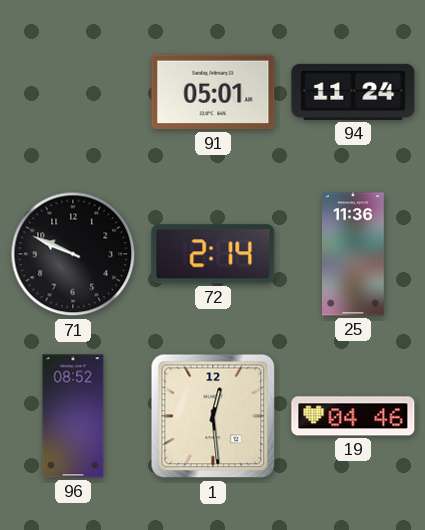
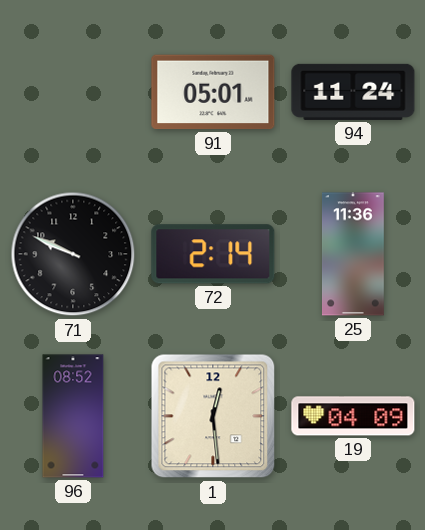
19: 04:46 -> 04:09
